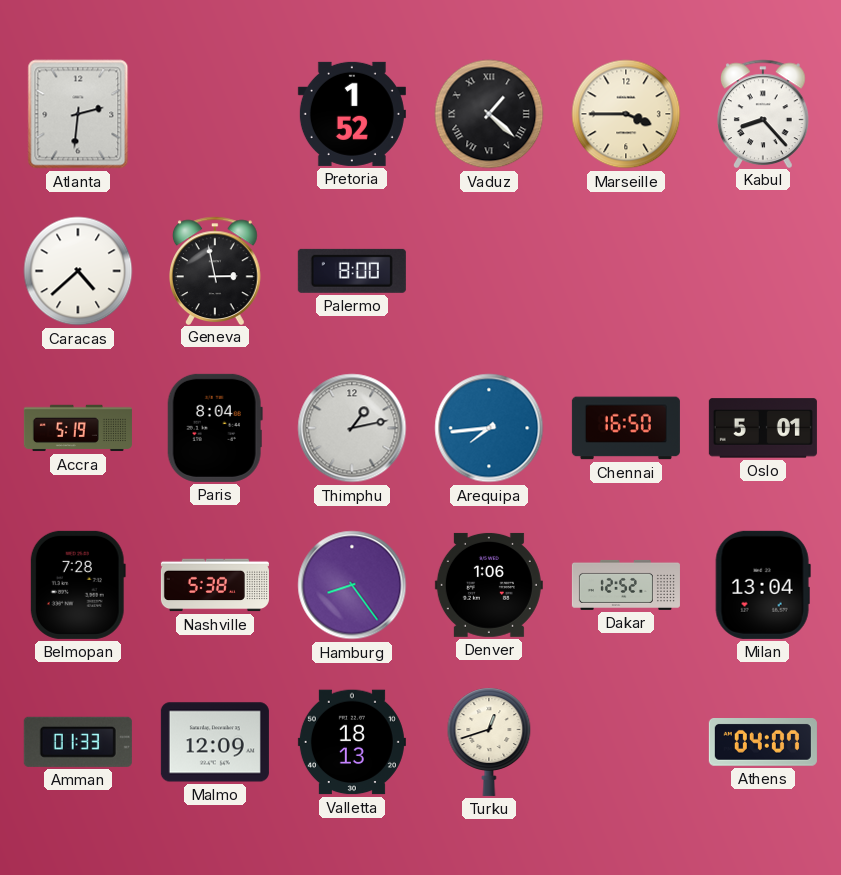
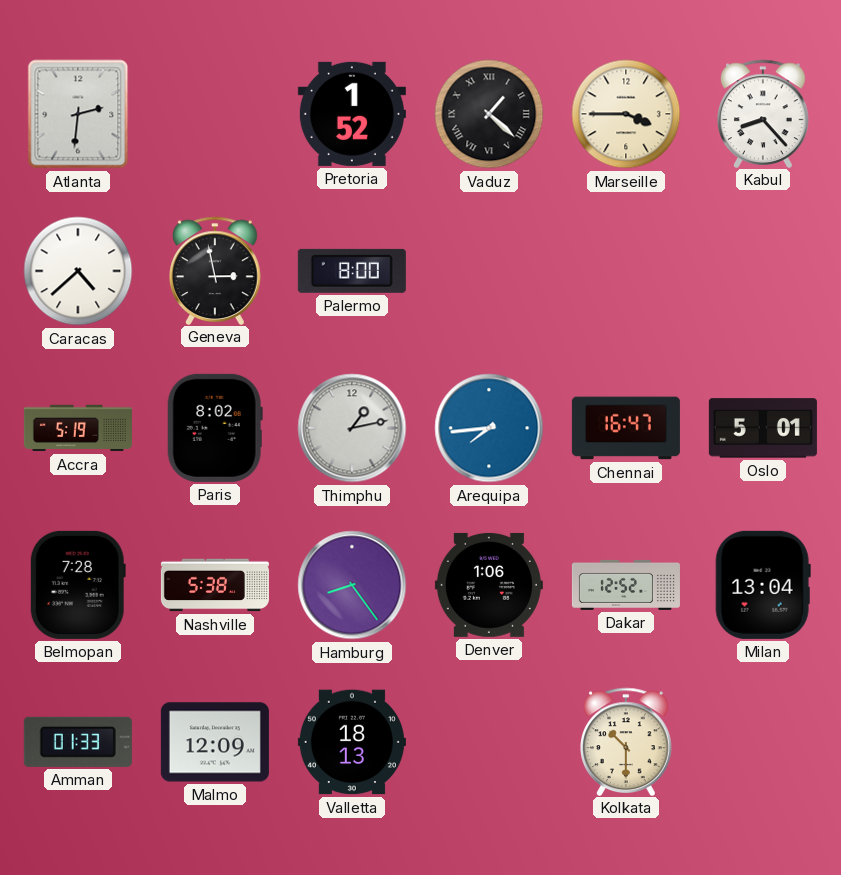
Paris: 8:04 -> 8:02
Chennai: 16:50 -> 16:47
Turku: 12:42 -> none
Kolkata: none -> 10:30
Athens: 04:07 -> none
